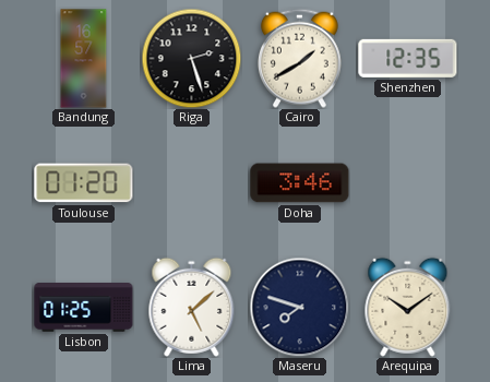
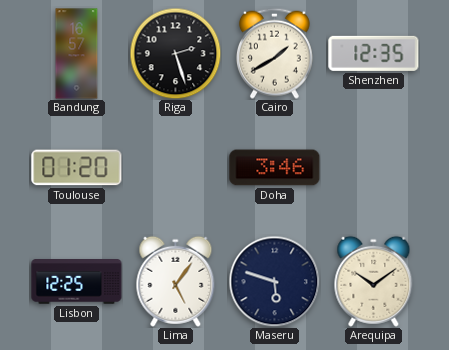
Lisbon: 01:25 -> 12:25
Lima: 5:08 -> 5:06
Maseru: 7:48 -> 5:48
